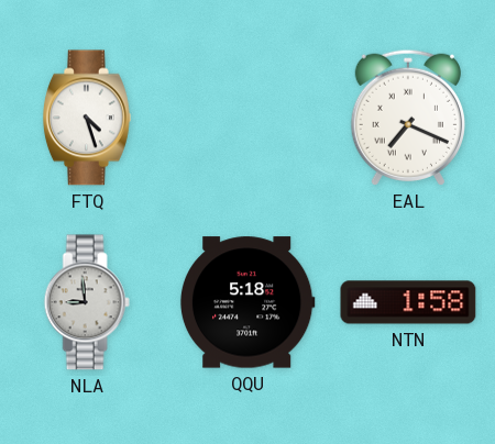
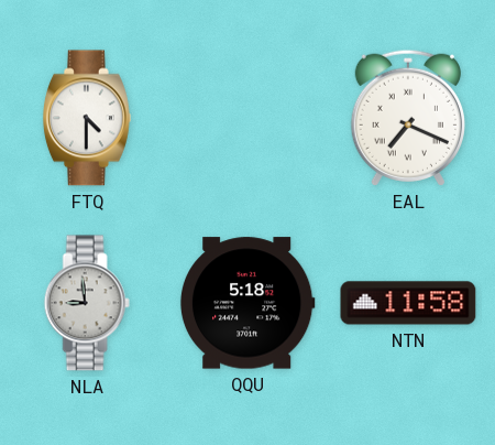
FTQ: 4:27 -> 4:30
NTN: 1:58 -> 11:58
